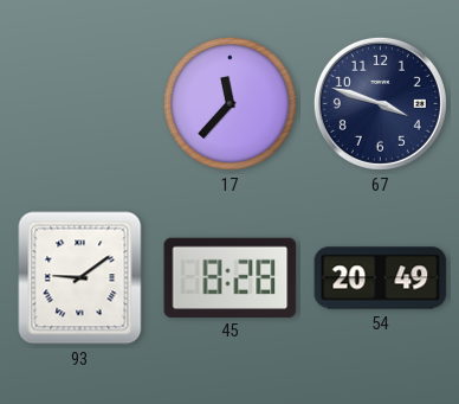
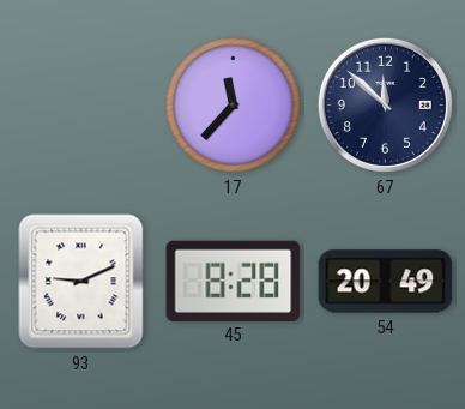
67: 3:48 -> 11:52
93: 9:09 -> 9:11
